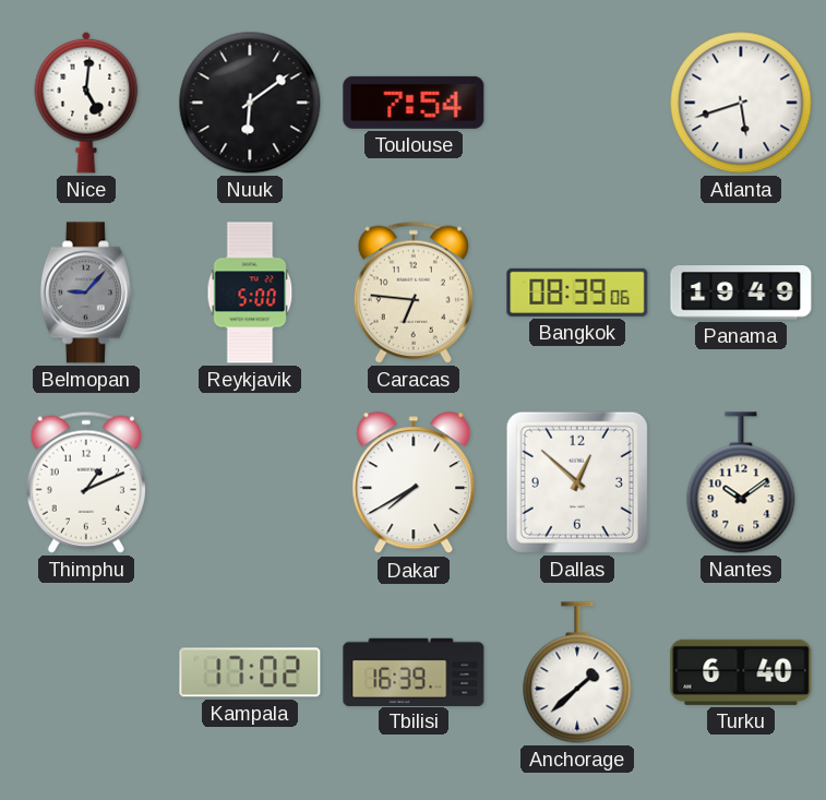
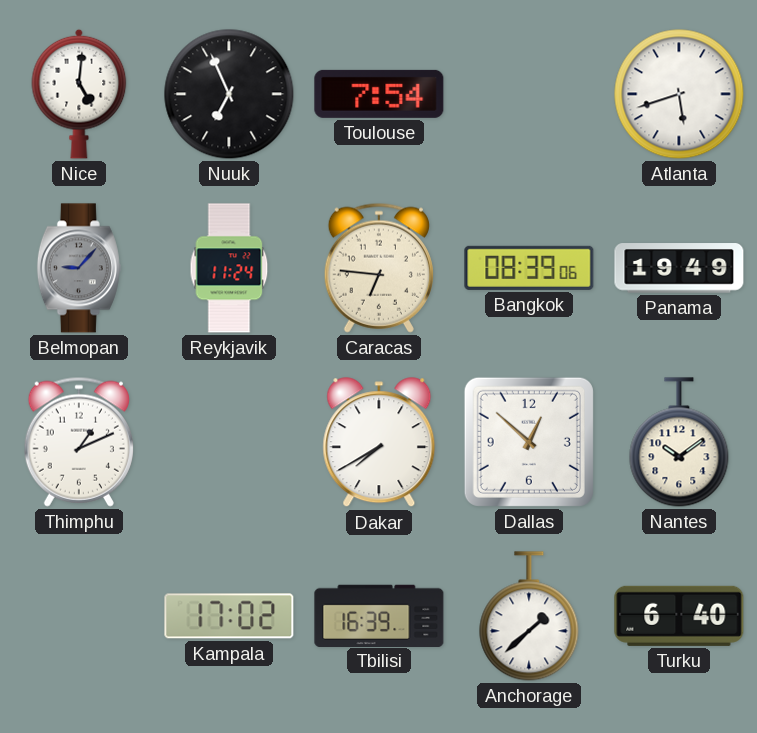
Nuuk: 6:09 -> 6:56
Reykjavik: 5:00 -> 11:24
